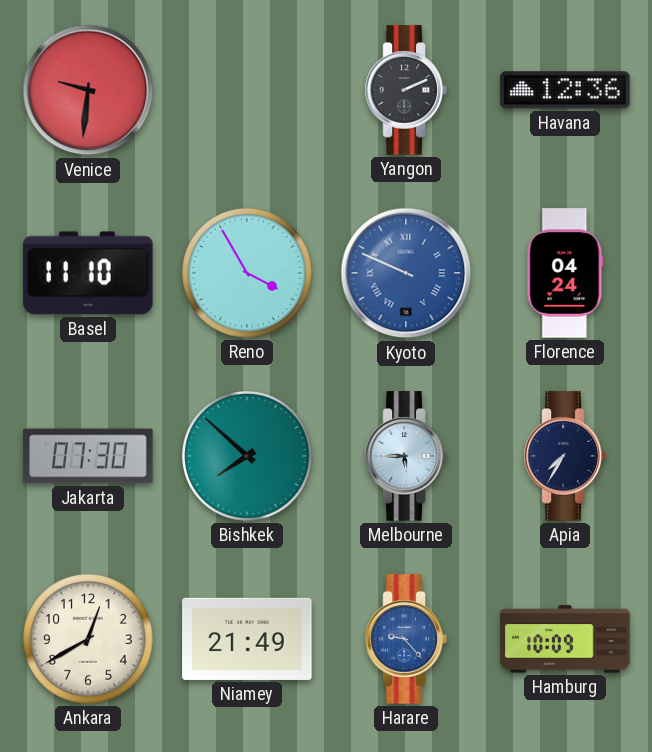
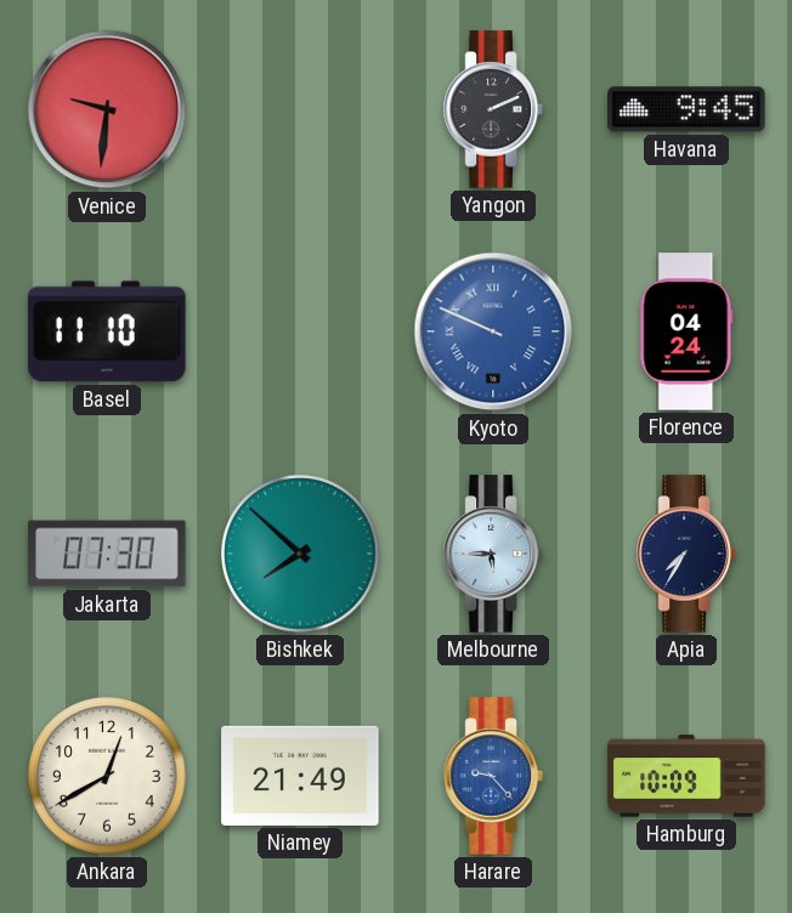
Havana: 12:36 -> 9:45
Reno: 3:55 -> none
